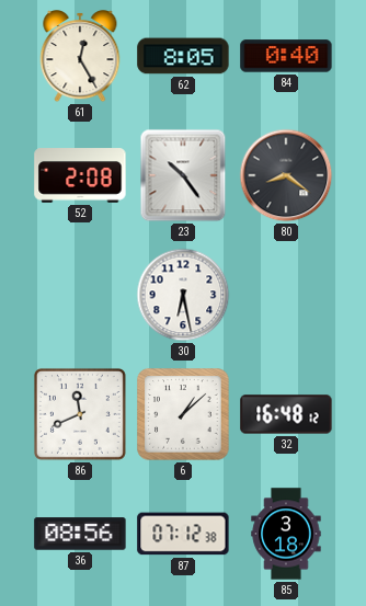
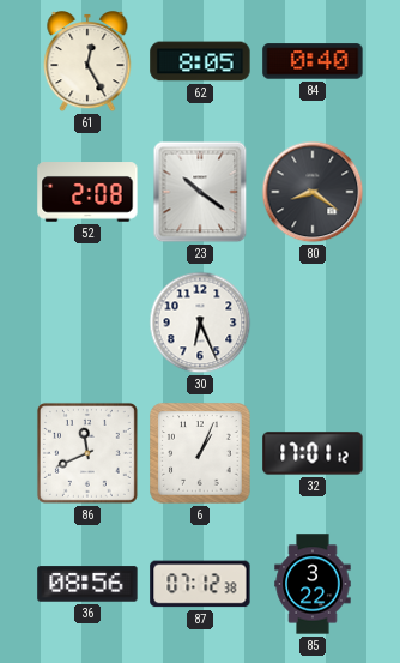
23: 10:24 -> 10:21
30: 6:28 -> 6:26
6: 1:08 -> 1:04
32: 16:48 -> 17:01
85: 3:18 -> 3:22
